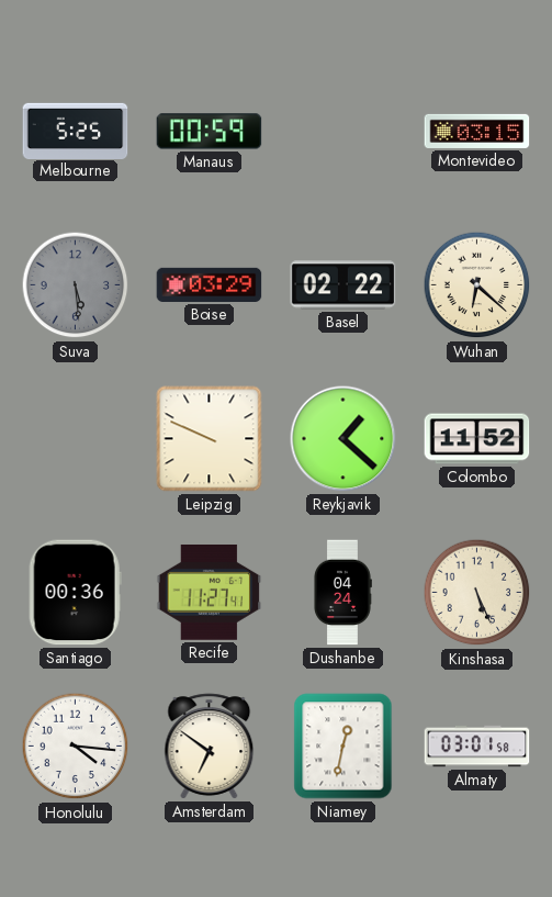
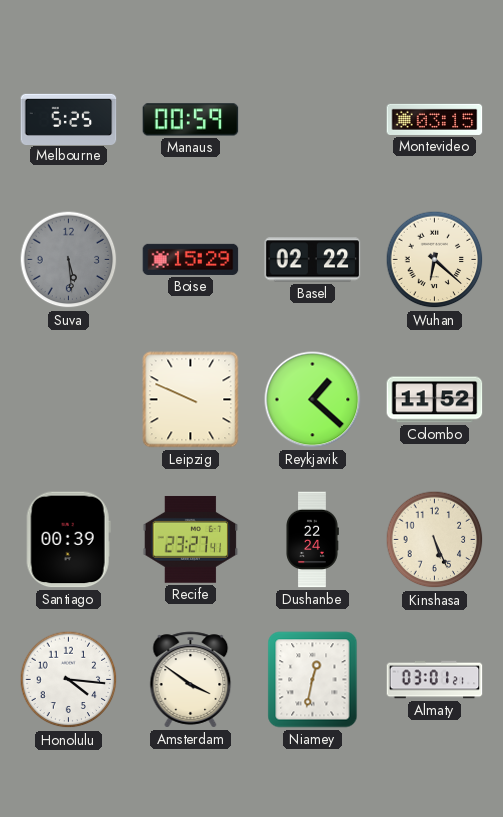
Boise: 03:29 -> 15:29
Santiago: 00:36 -> 00:39
Recife: 11:27 -> 23:27
Dushanbe: 04:24 -> 22:24
Amsterdam: 6:51 -> 3:51
Almaty: 03:01:58 -> 03:01:21
